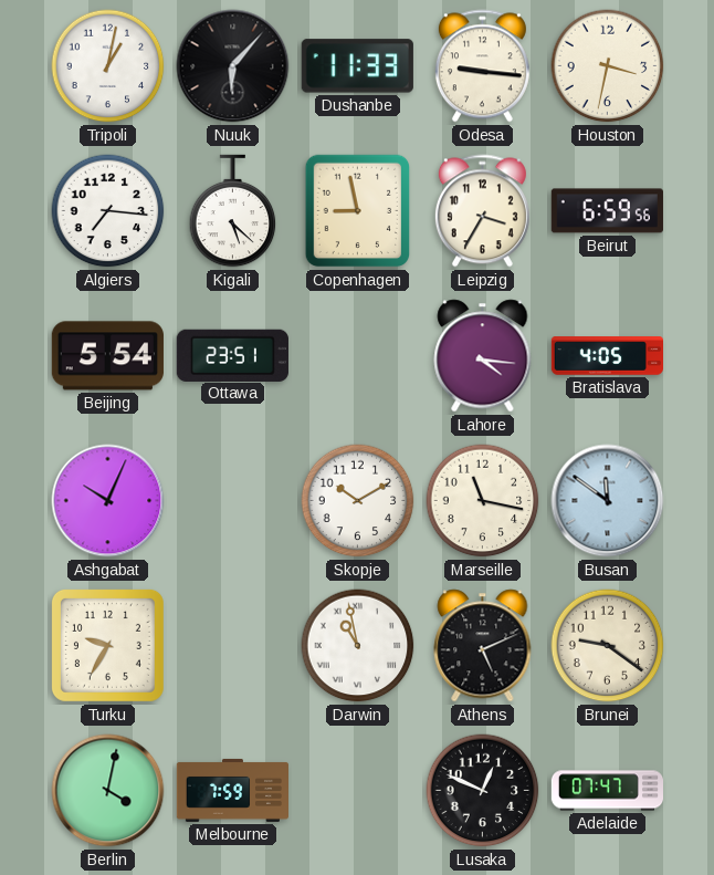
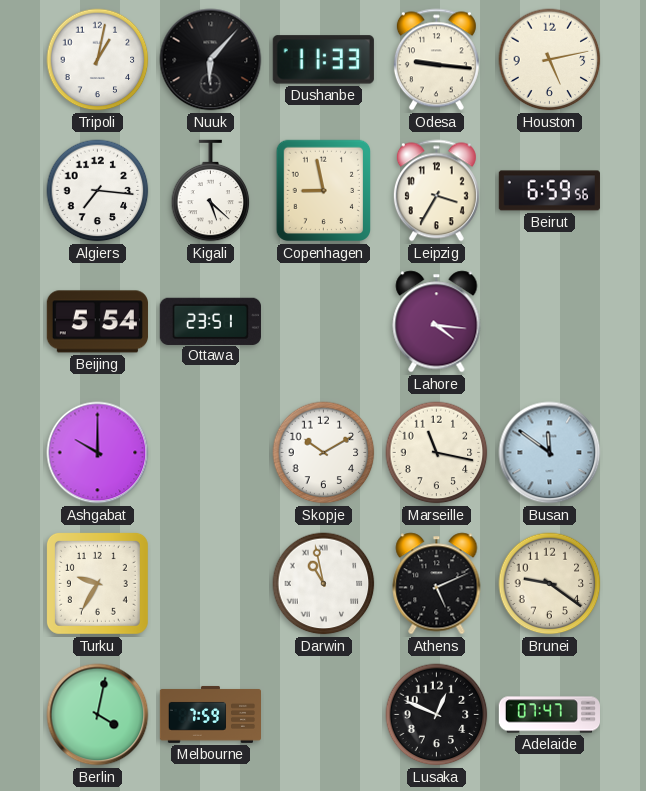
Houston: 3:32 -> 5:13
Bratislava: 4:05 -> none
Ashgabat: 10:04 -> 10:00
